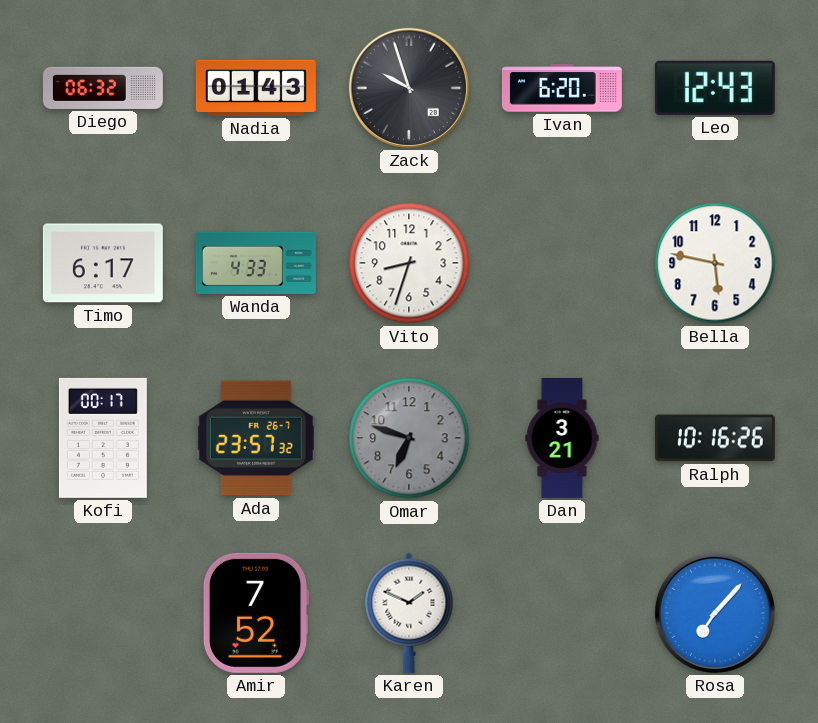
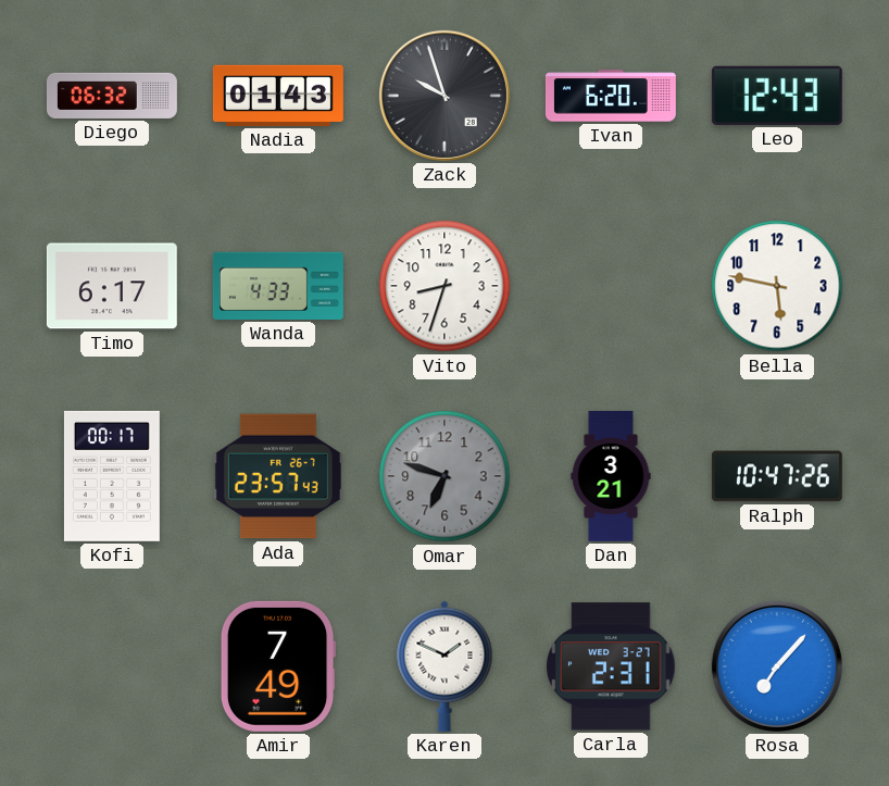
Ada: 23:57:32 -> 23:57:43
Ralph: 10:16 -> 10:47
Amir: 7:52 -> 7:49
Carla: none -> 2:31
